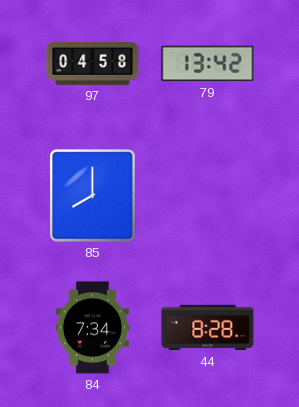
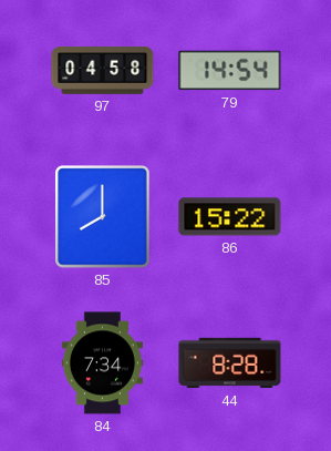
79: 13:42 -> 14:54
86: none -> 15:22
